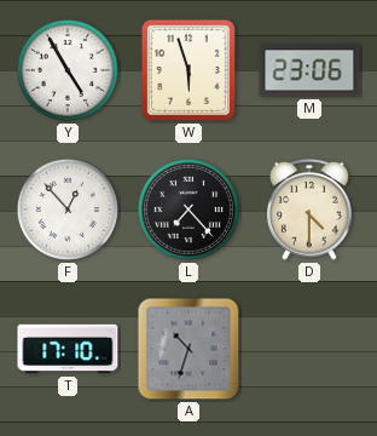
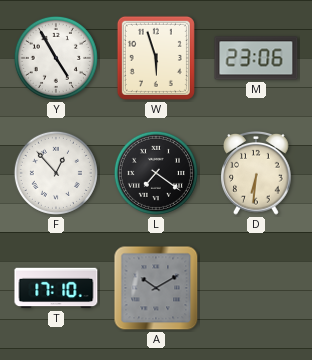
L: 7:23 -> 7:21
D: 4:30 -> 6:31
A: 10:33 -> 10:10
